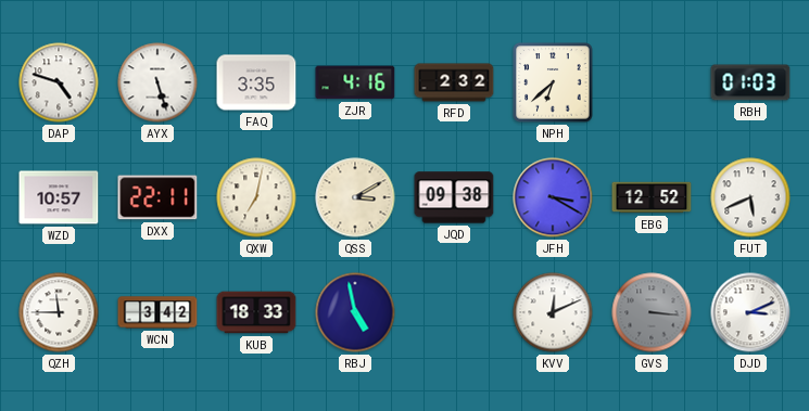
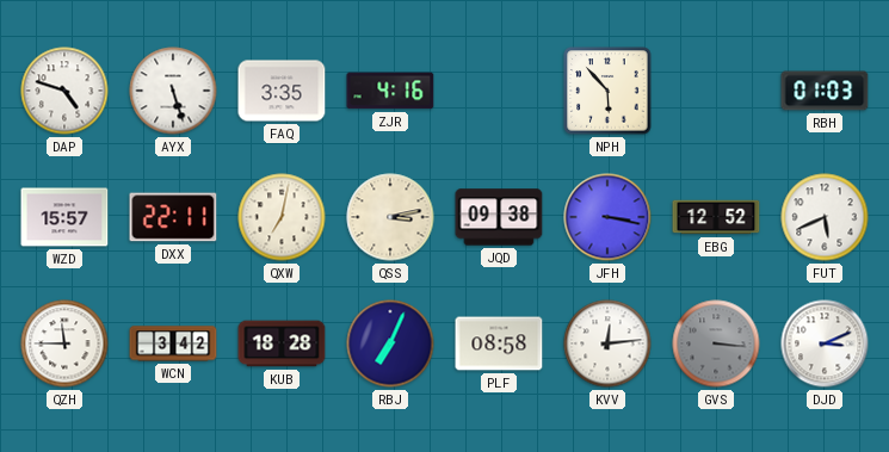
RFD: 2:32 -> none
NPH: 6:38 -> 5:53
WZD: 10:57 -> 15:57
QSS: 3:10 -> 3:13
JFH: 3:20 -> 3:17
KUB: 18:33 -> 18:28
RBJ: 4:58 -> 7:04
PLF: none -> 08:58
KVV: 12:11 -> 12:14
